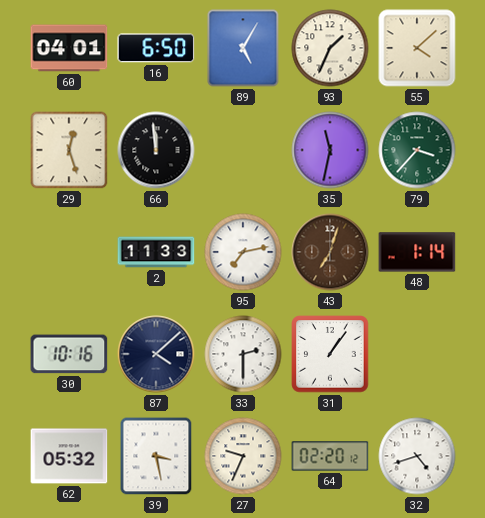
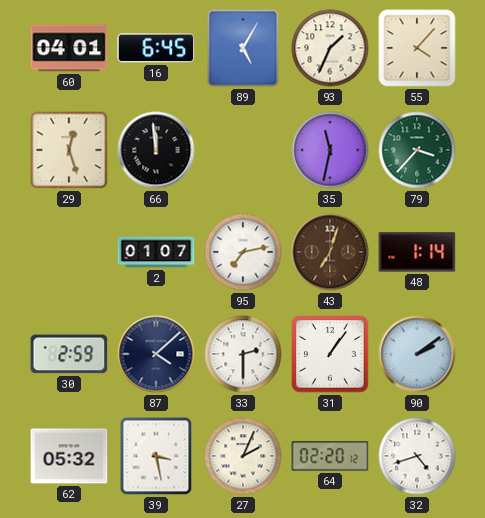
16: 6:50 -> 6:45
55: 4:08 -> 4:07
2: 11:33 -> 01:07
30: 10:16 -> 2:59
90: none -> 2:09
27: 9:34 -> 2:04
